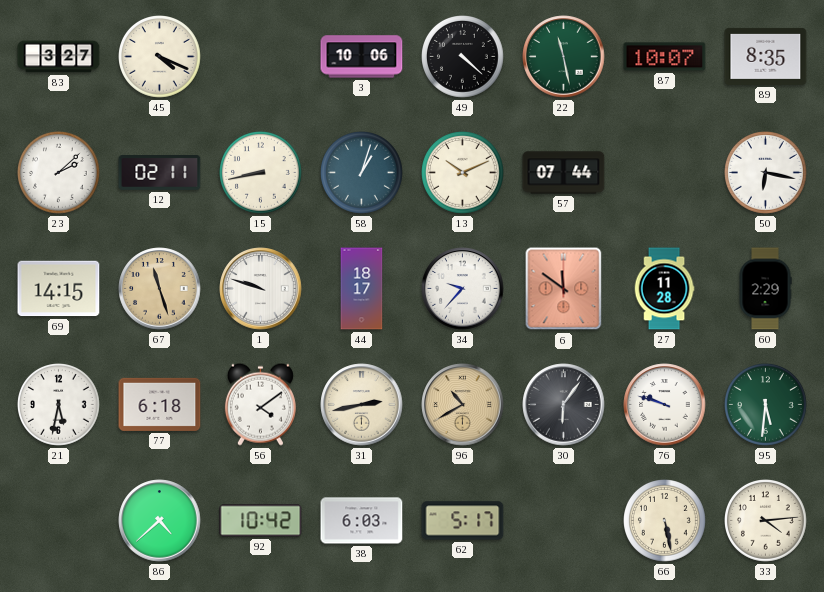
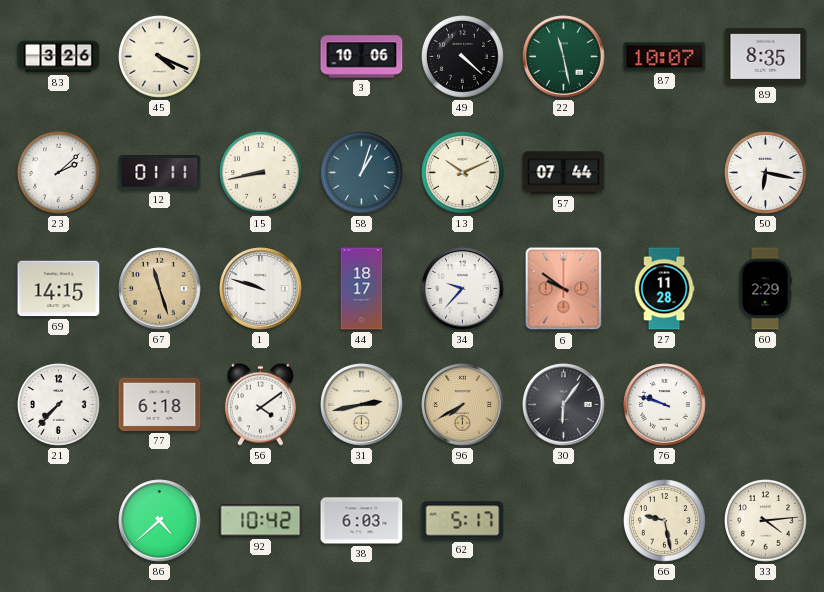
83: 3:27 -> 3:26
12: 02:11 -> 01:11
6: 11:51 -> 9:51
21: 5:32 -> 7:37
96: 10:40 -> 7:40
95: 5:31 -> none
66: 5:28 -> 9:28
